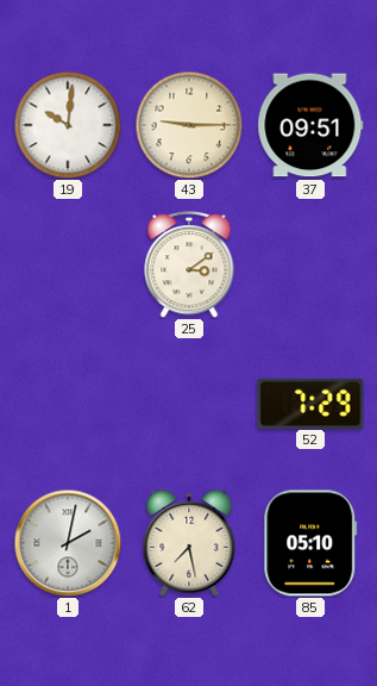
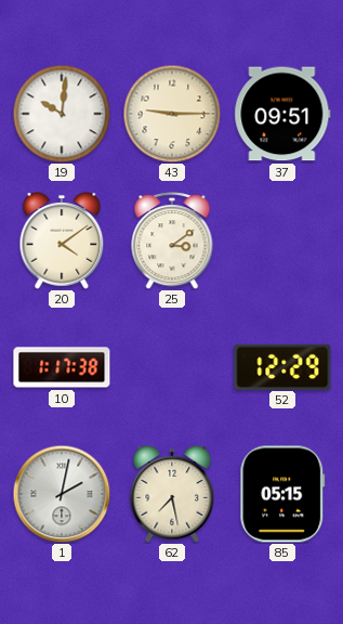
20: none -> 4:09
10: none -> 1:17
52: 7:29 -> 12:29
85: 05:10 -> 05:15
